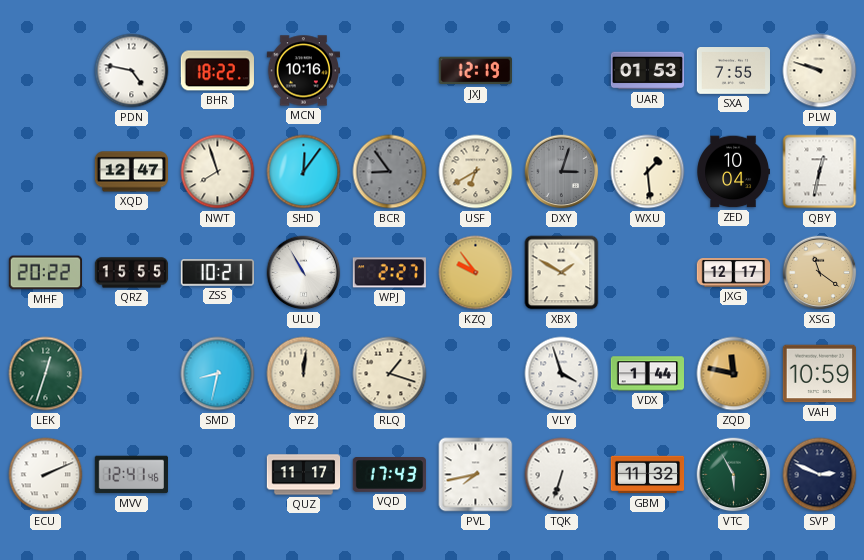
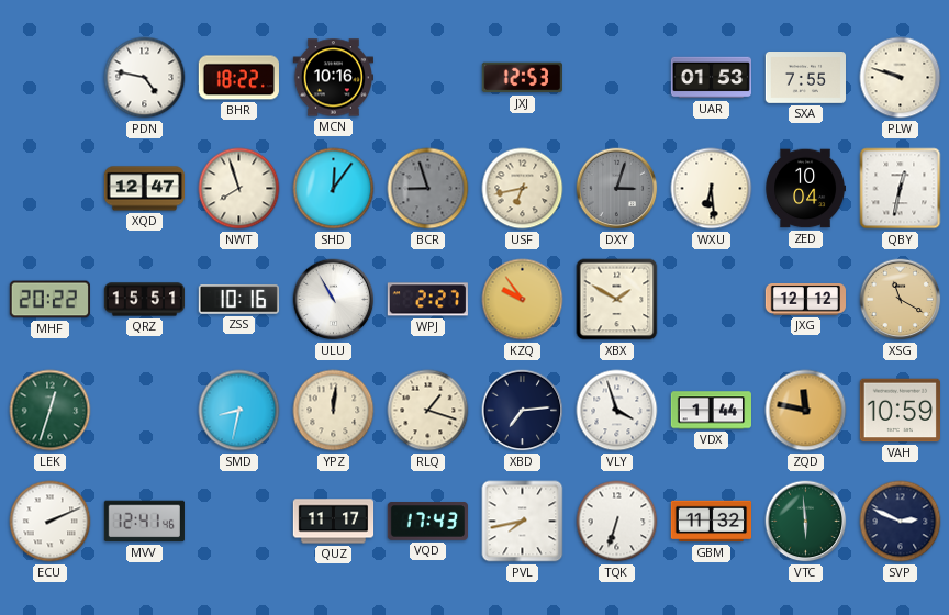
JXJ: 12:19 -> 12:53
BCR: 8:54 -> 8:57
USF: 6:40 -> 6:43
WXU: 1:29 -> 6:29
QRZ: 15:55 -> 15:51
ZSS: 10:21 -> 10:16
JXG: 12:17 -> 12:12
XSG: 11:21 -> 11:20
XBD: none -> 7:14
VTC: 5:55 -> 5:59
